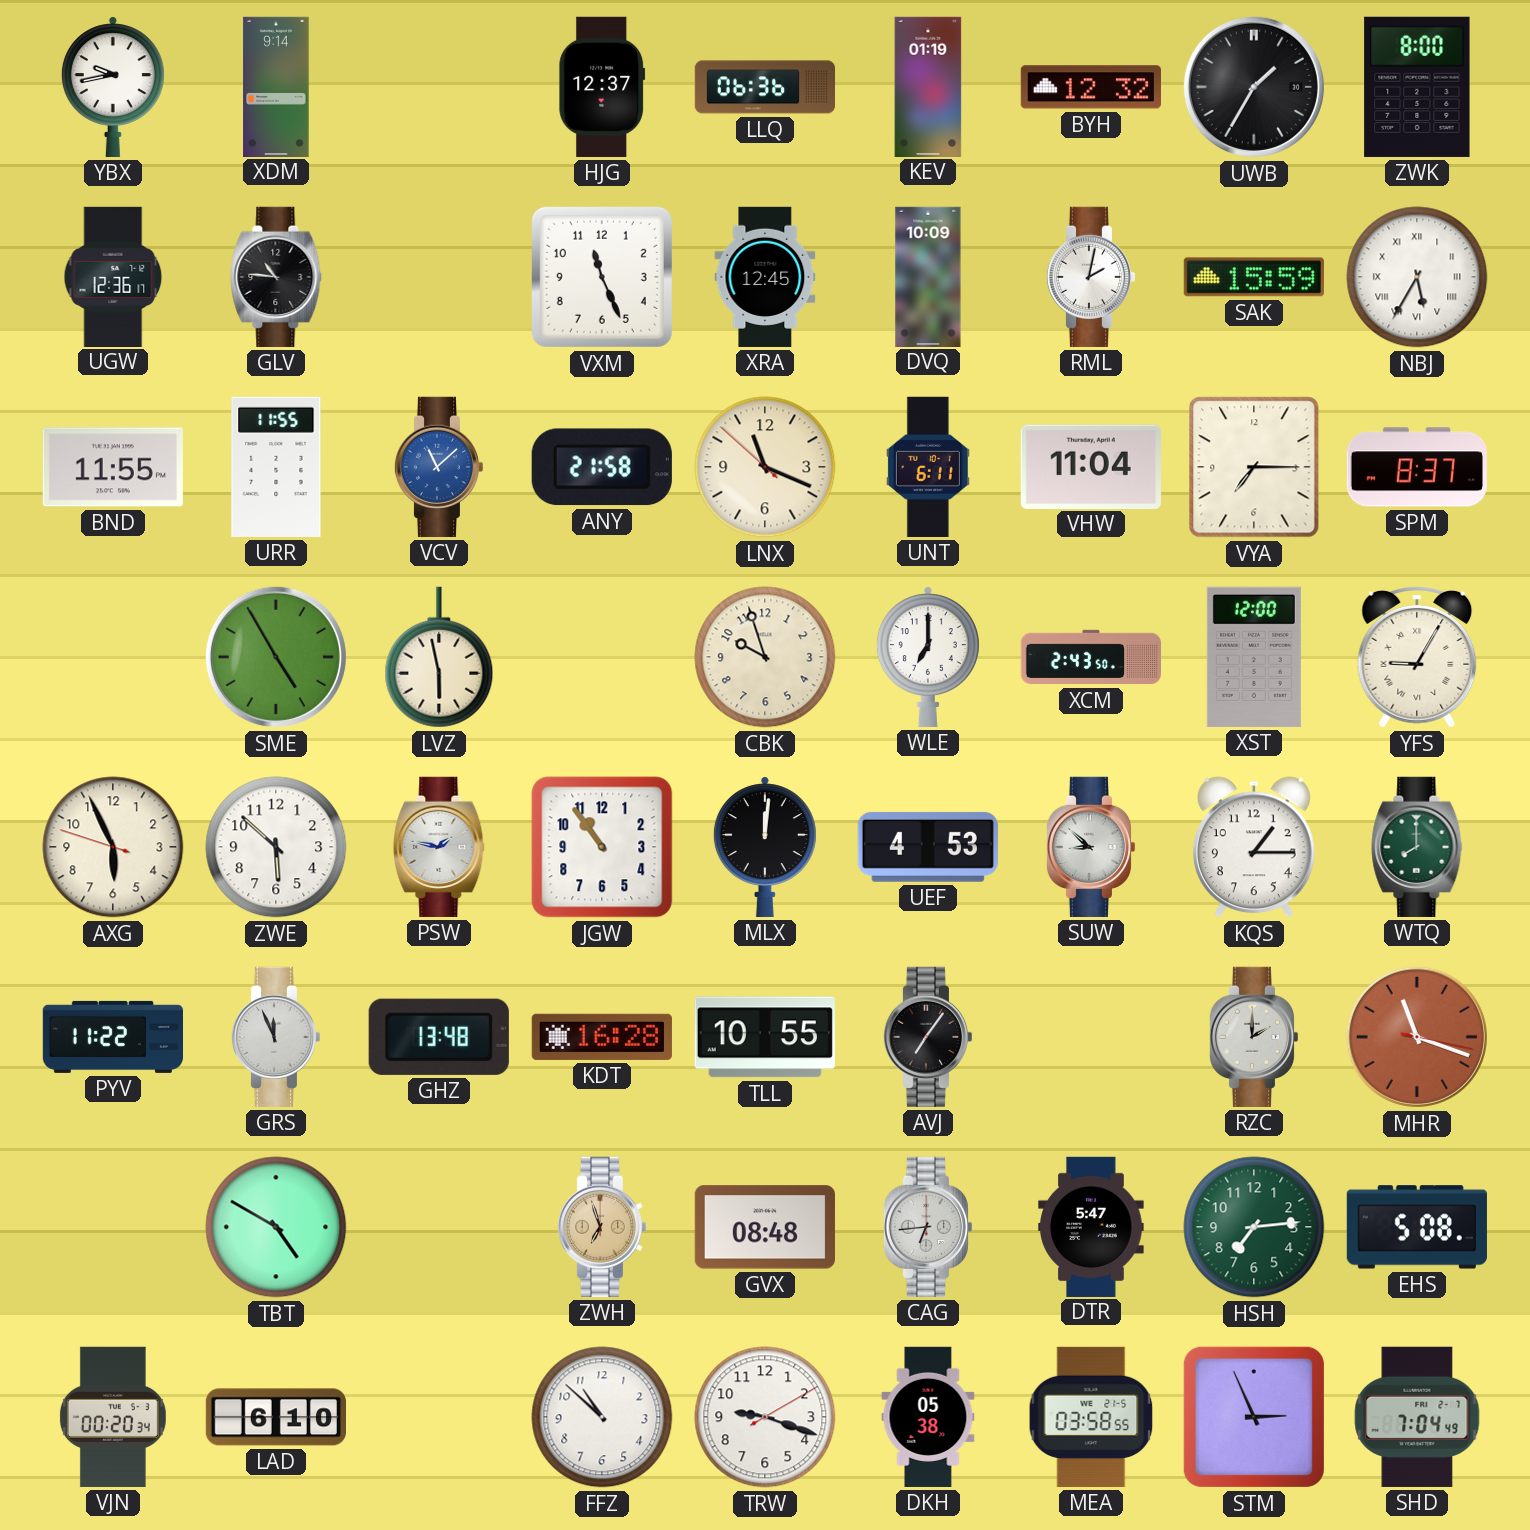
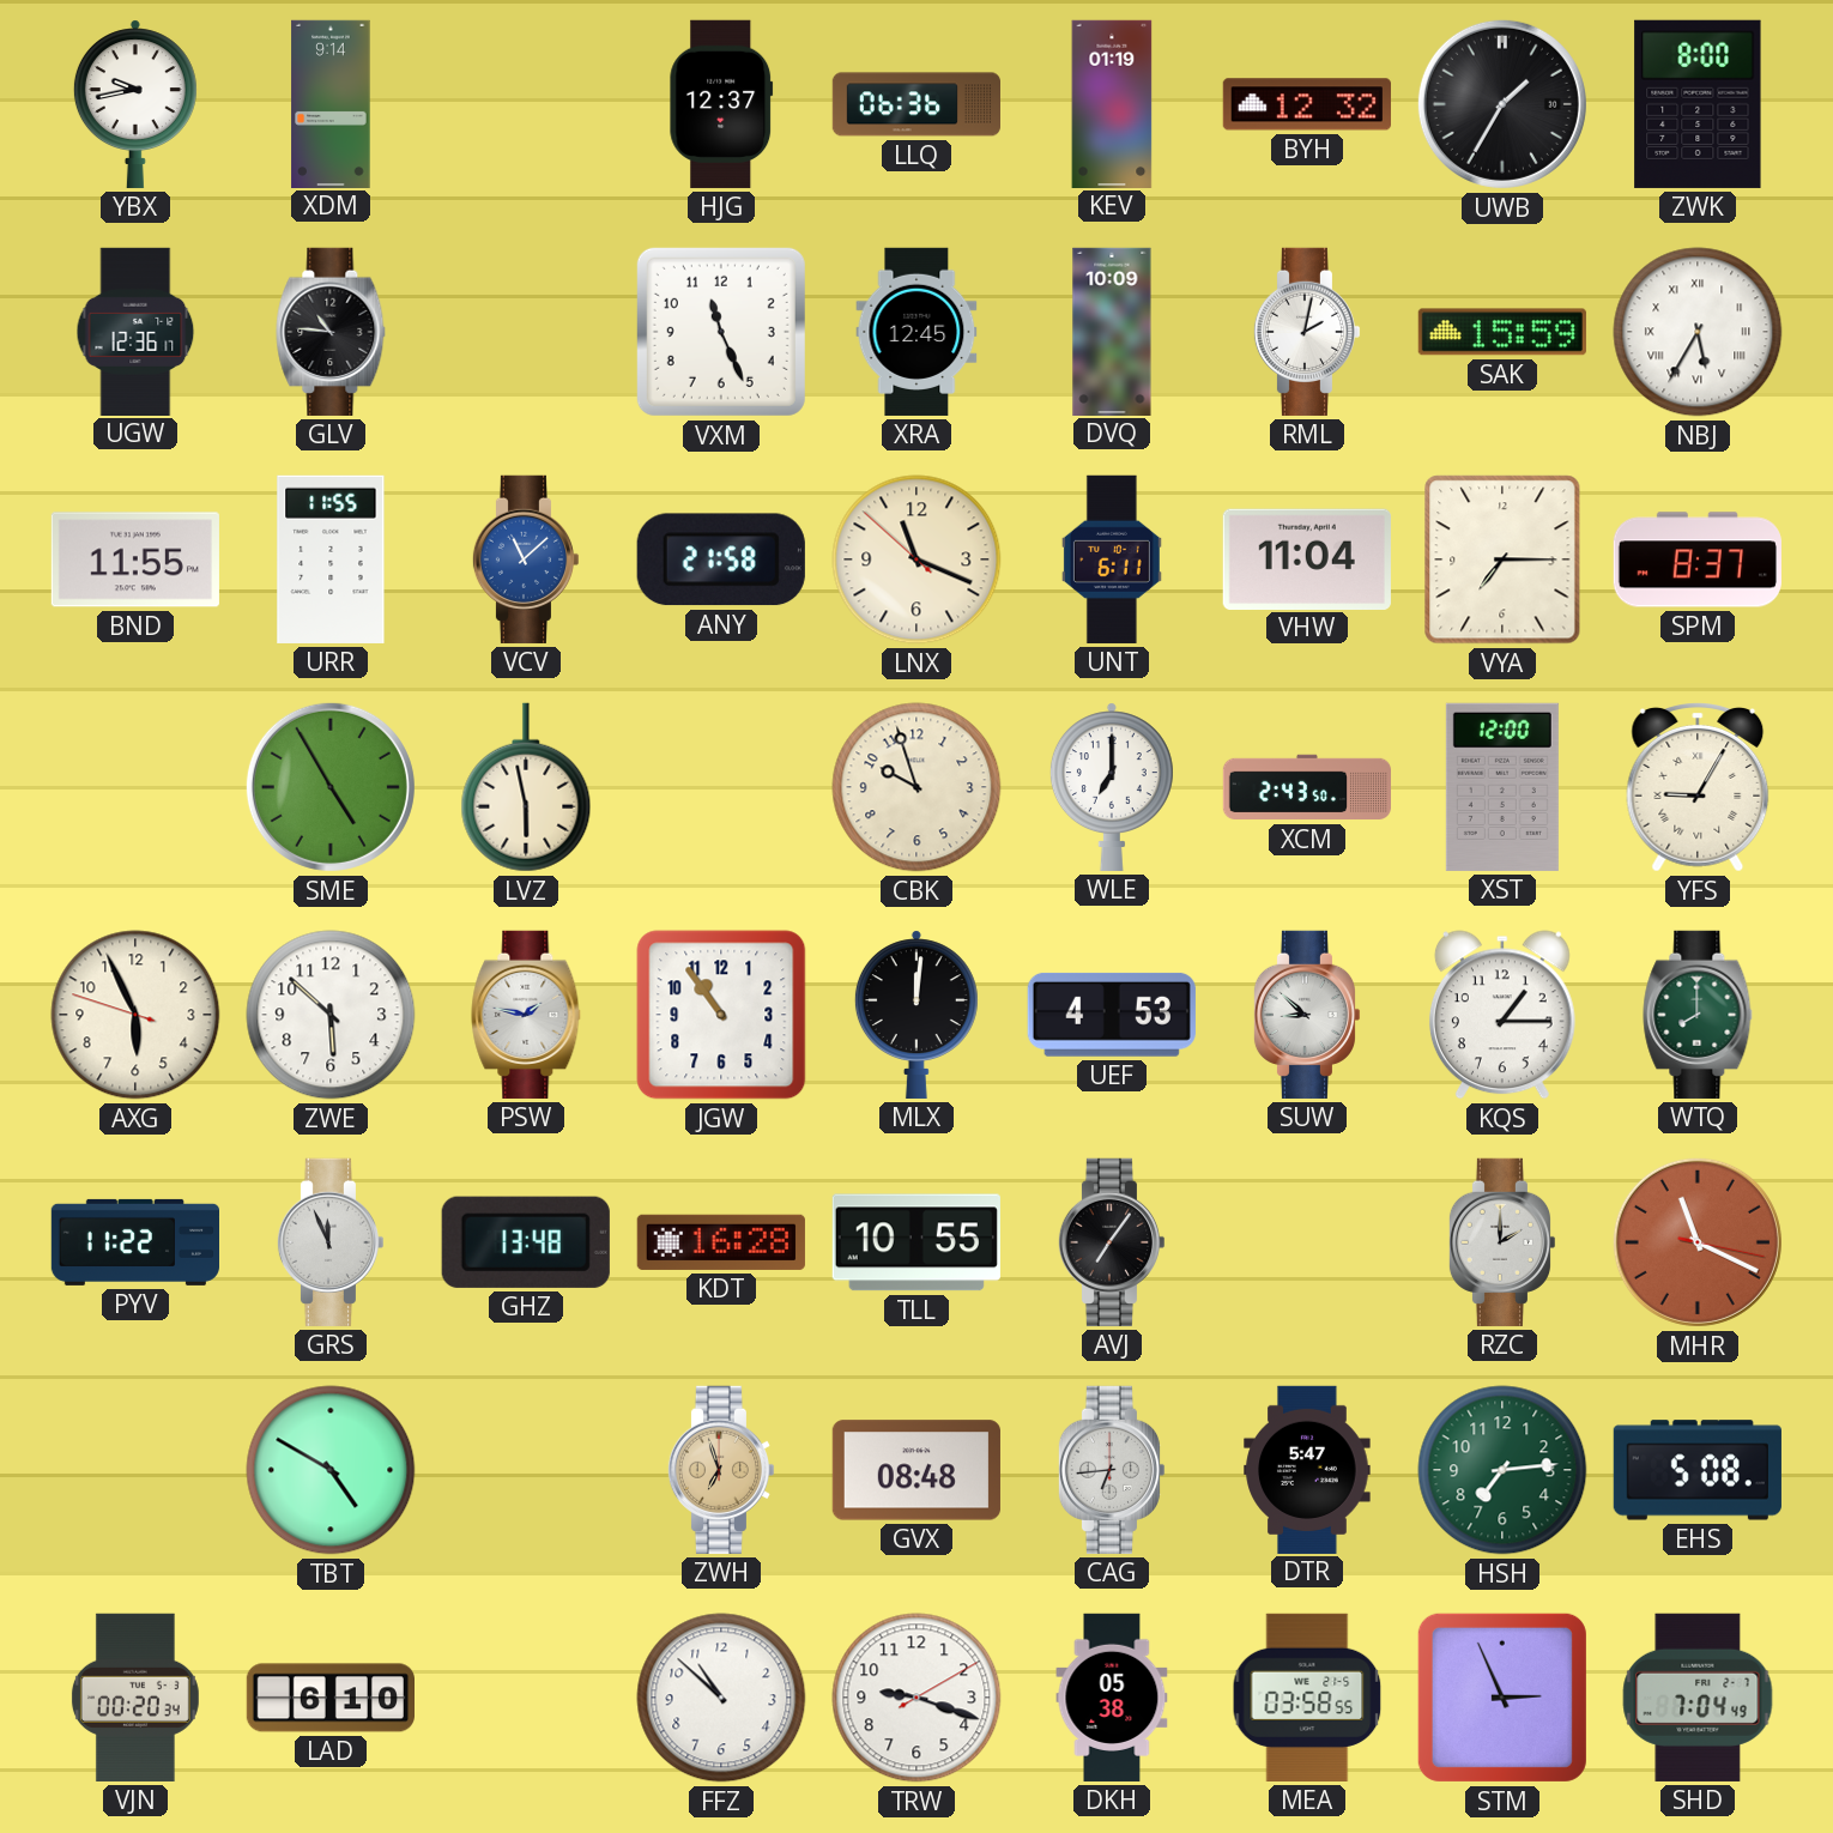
MHR: 11:18 -> 11:19
